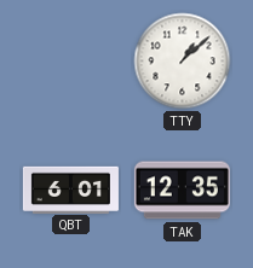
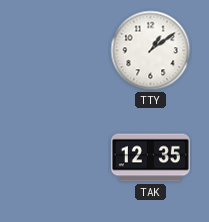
TTY: 1:08 -> 1:09
QBT: 6:01 -> none
